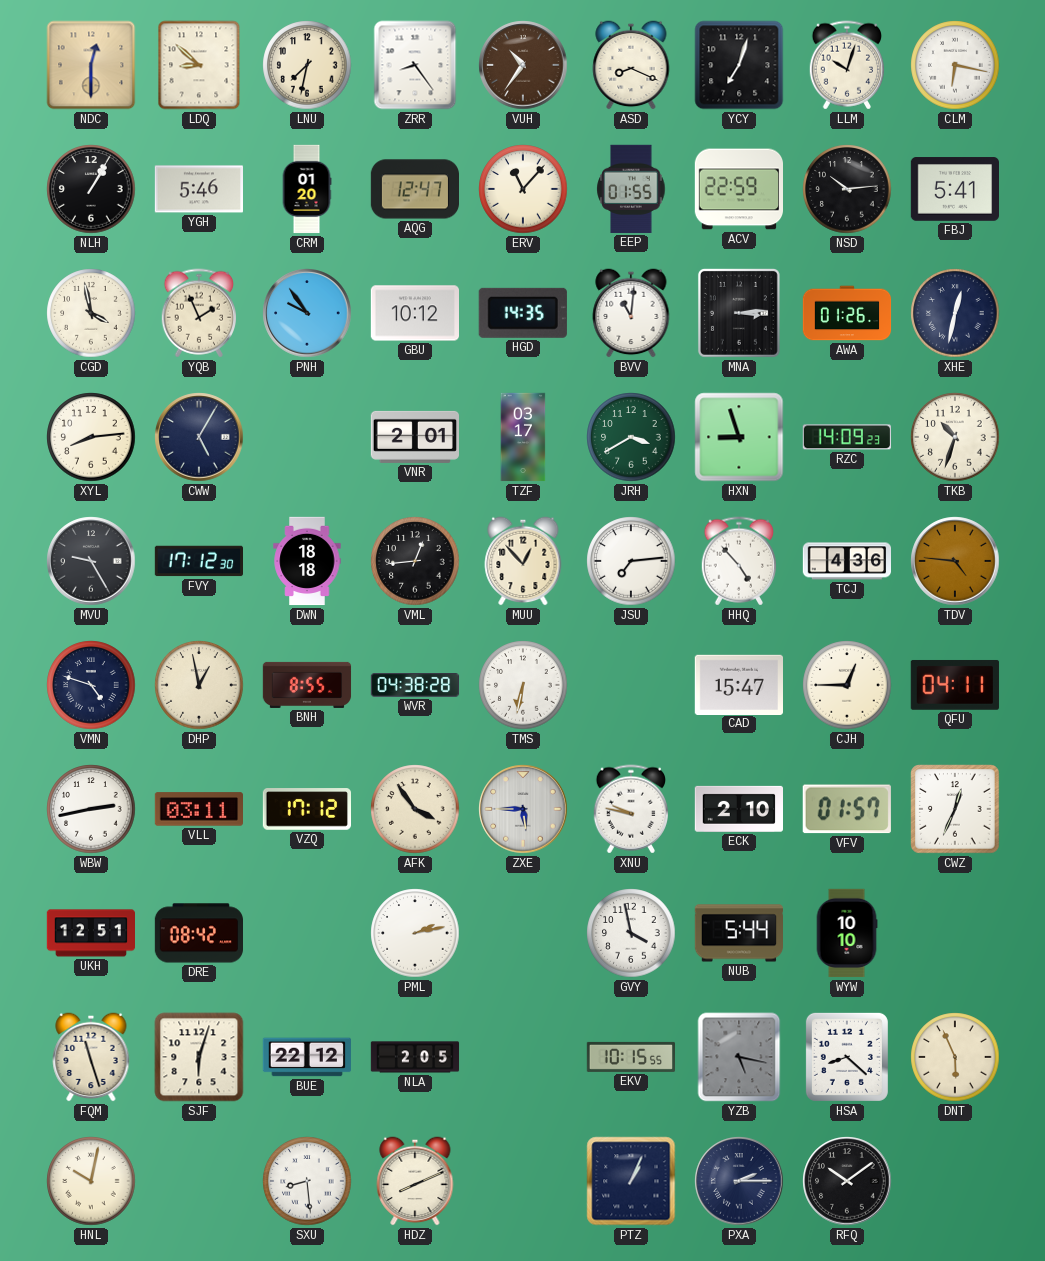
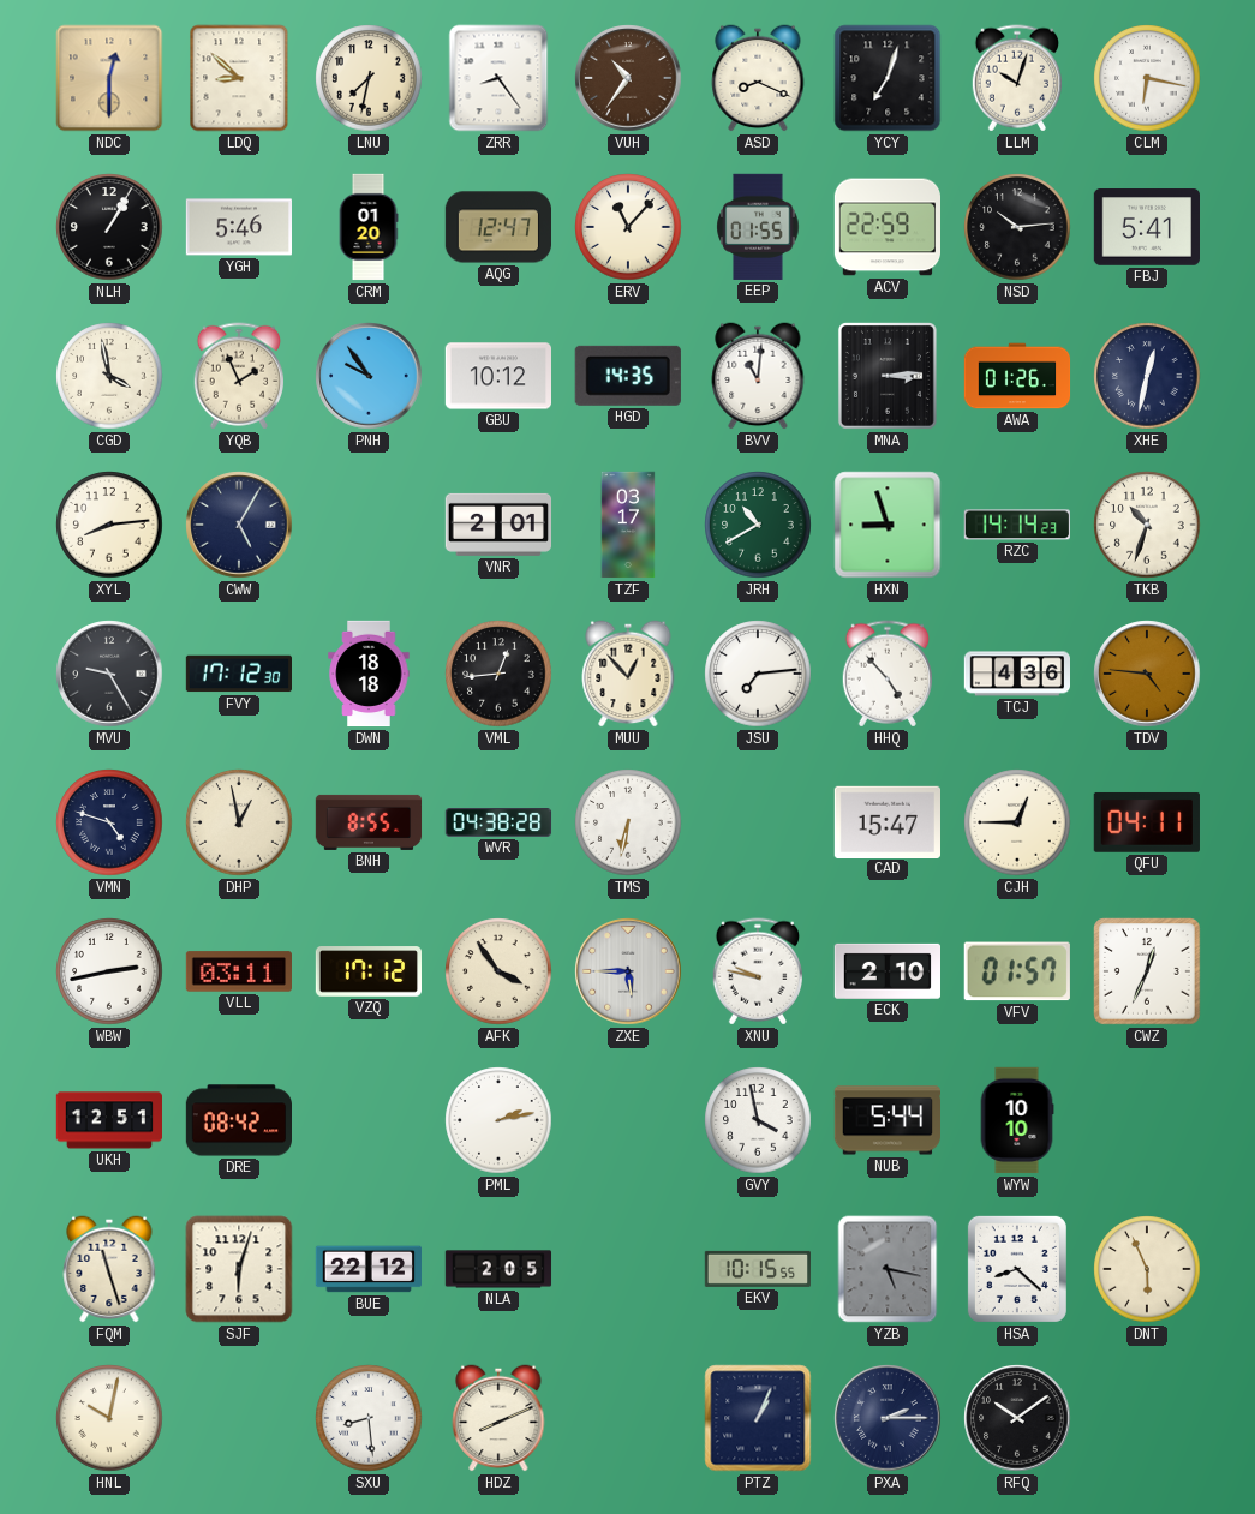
JRH: 3:40 -> 10:40
RZC: 14:09 -> 14:14
